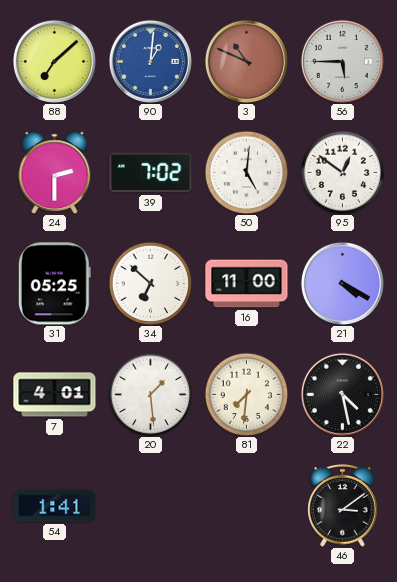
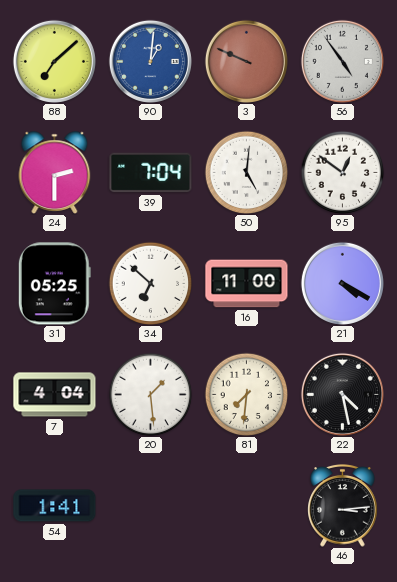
3: 10:49 -> 9:49
56: 5:45 -> 4:54
39: 7:02 -> 7:04
7: 4:01 -> 4:04
46: 3:09 -> 3:14
